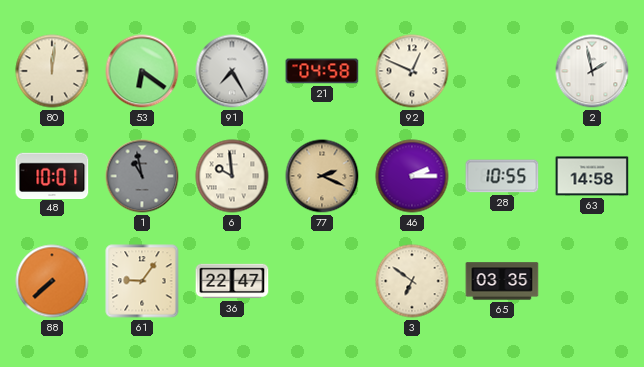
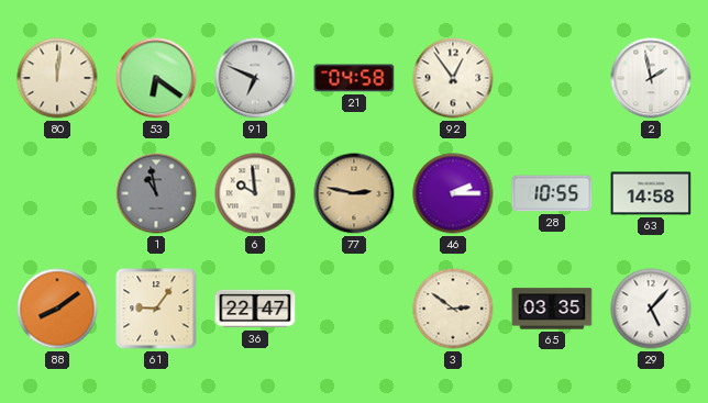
91: 7:25 -> 6:49
92: 12:49 -> 12:54
48: 10:01 -> none
77: 2:19 -> 2:47
88: 7:38 -> 8:09
3: 6:51 -> 2:51
29: none -> 5:07
